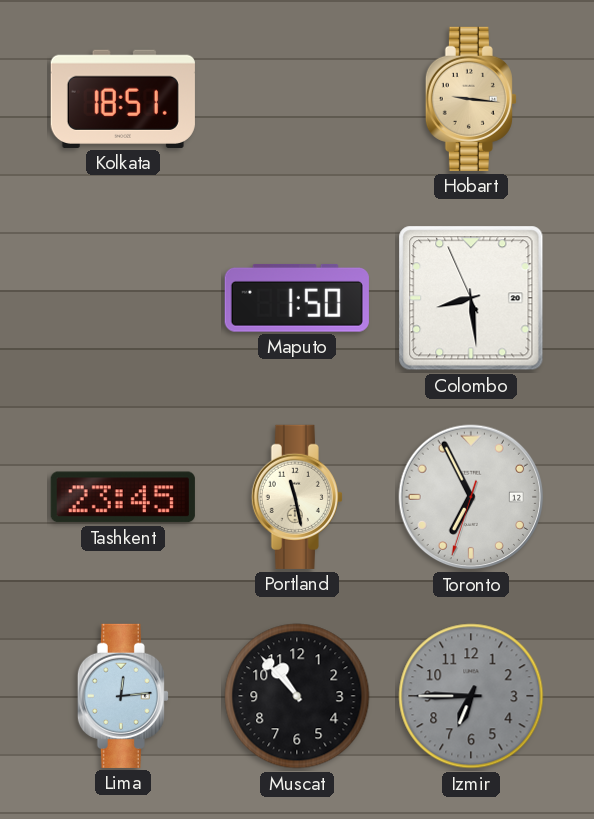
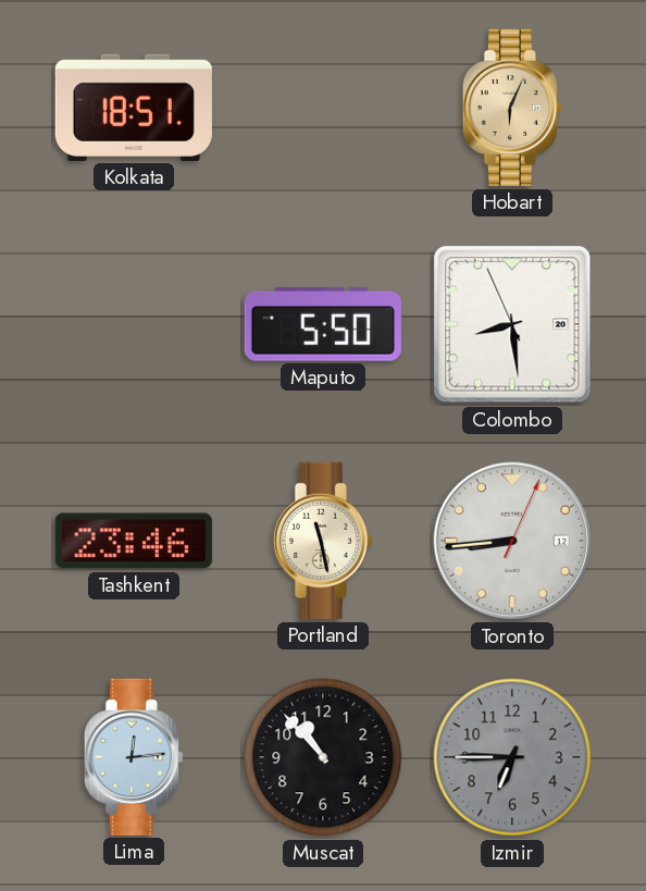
Hobart: 9:16 -> 6:04
Maputo: 1:50 -> 5:50
Tashkent: 23:45 -> 23:46
Toronto: 6:55 -> 8:44
